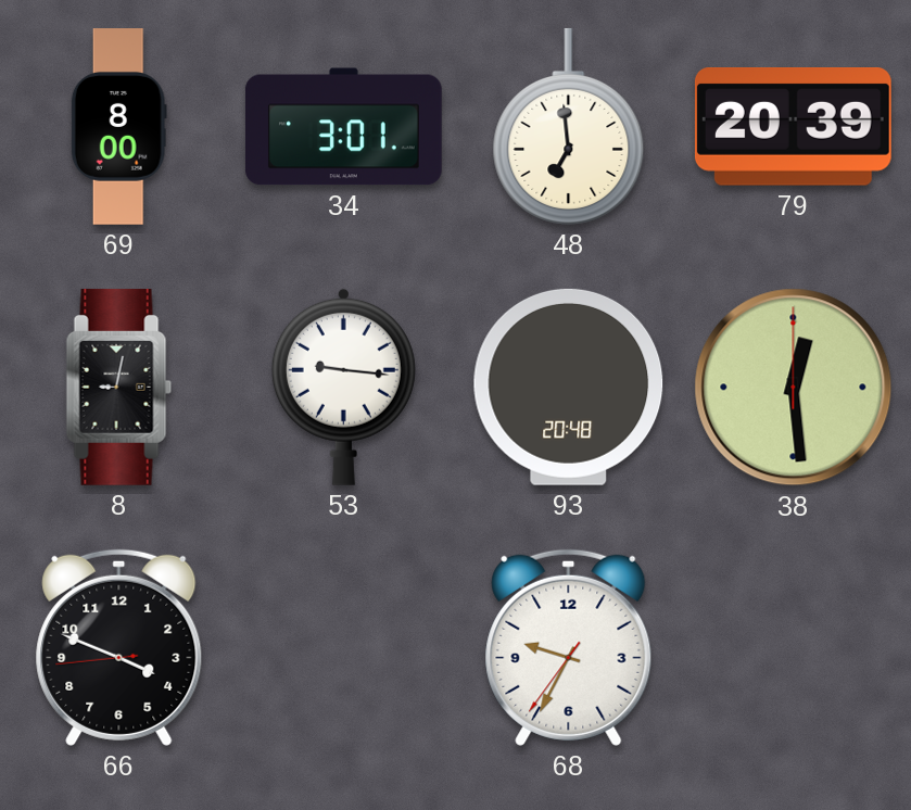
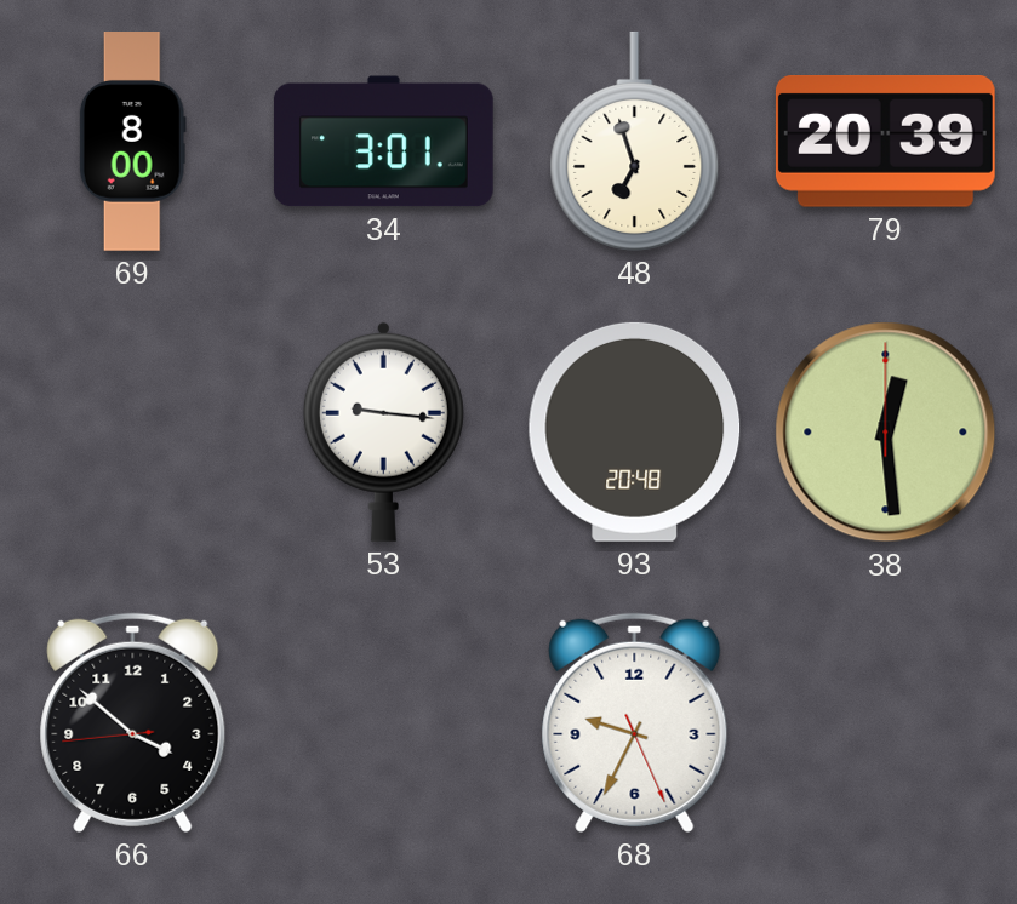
48: 6:59 -> 6:57
8: 9:02 -> none
66: 3:48 -> 3:51
68: 9:34:36 -> 9:34:26
